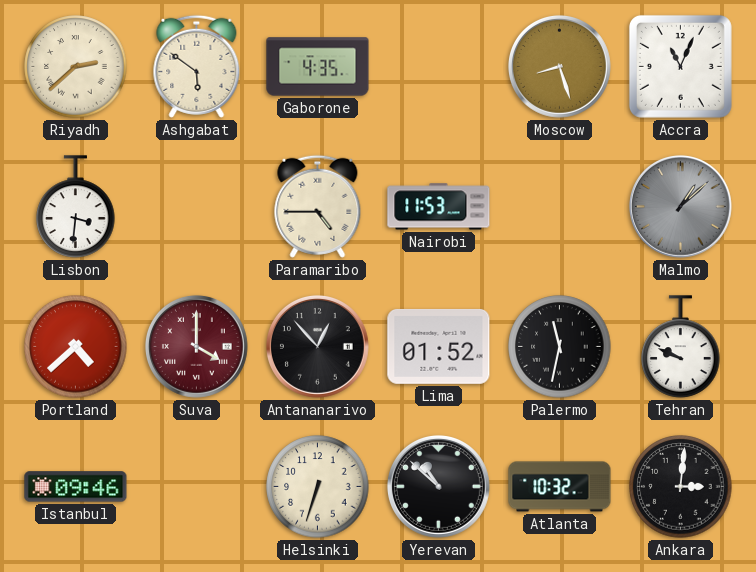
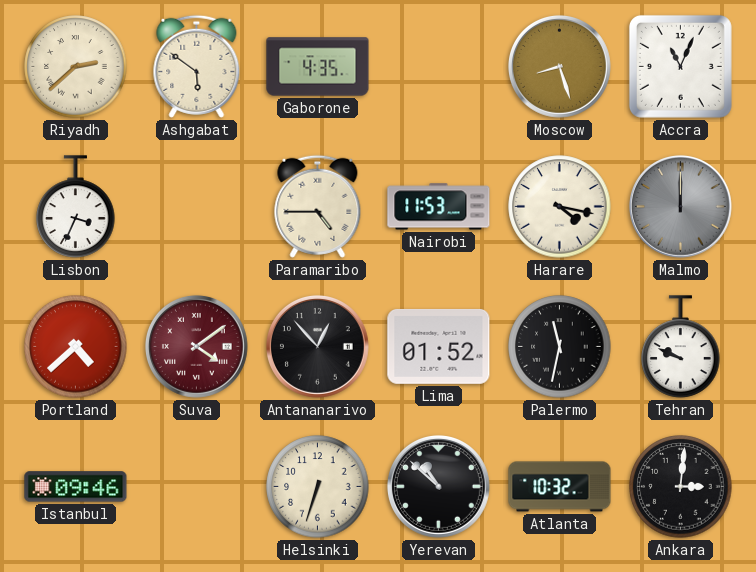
Lisbon: 3:31 -> 3:34
Harare: none -> 4:17
Malmo: 1:08 -> 12:00
Suva: 4:00 -> 4:09
